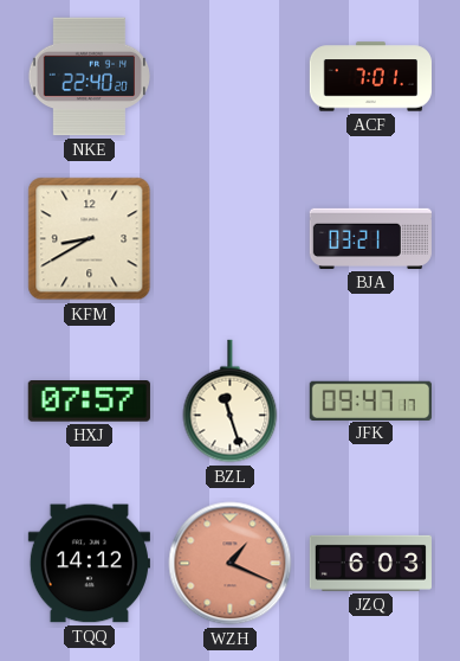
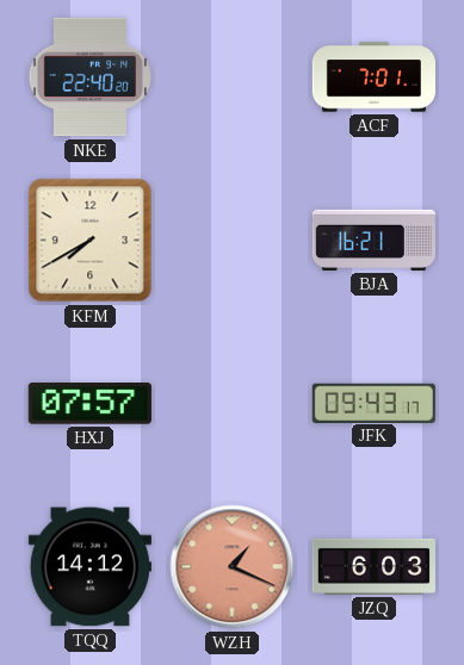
KFM: 8:40 -> 7:40
BJA: 03:21 -> 16:21
BZL: 11:27 -> none
JFK: 09:47 -> 09:43
